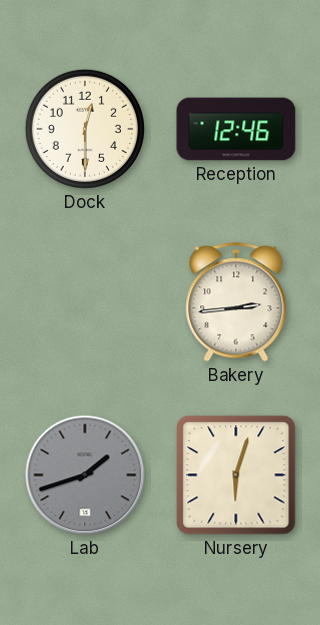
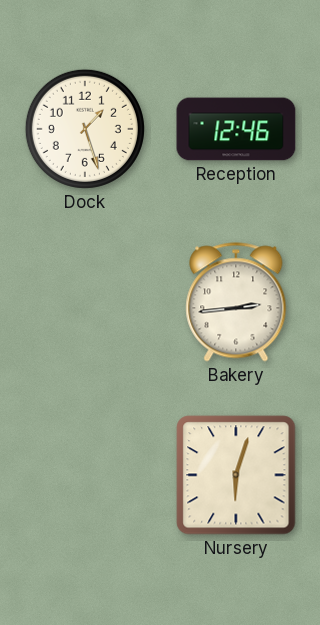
Dock: 12:30 -> 1:27
Lab: 1:42 -> none
